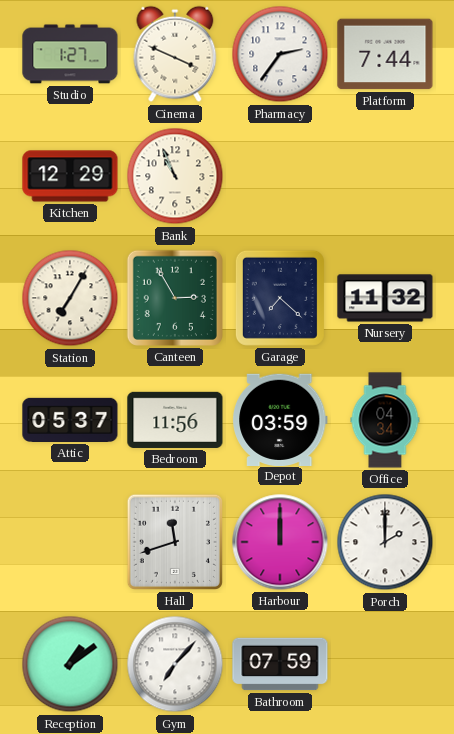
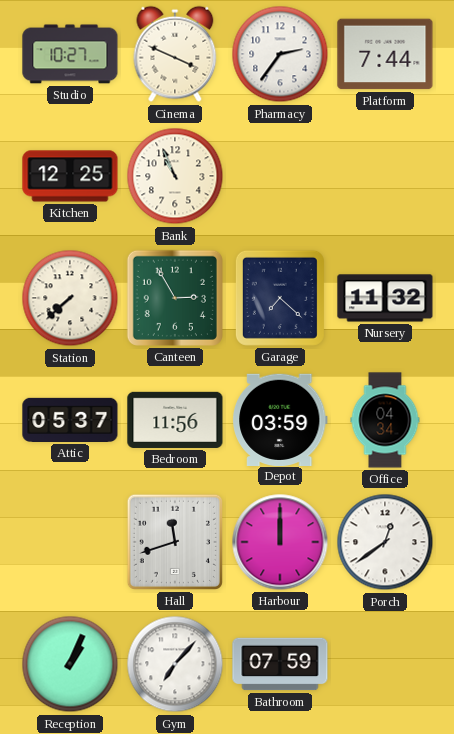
Studio: 1:27 -> 10:27
Kitchen: 12:29 -> 12:25
Station: 7:05 -> 7:38
Porch: 2:00 -> 12:39
Reception: 1:09 -> 1:04
